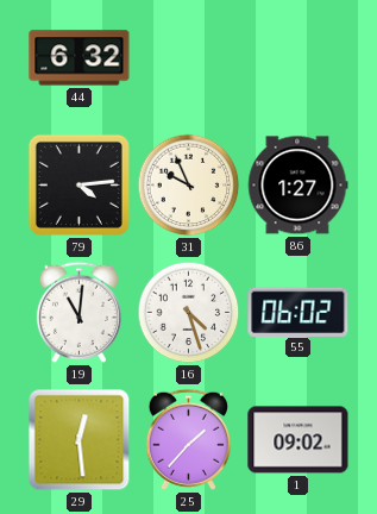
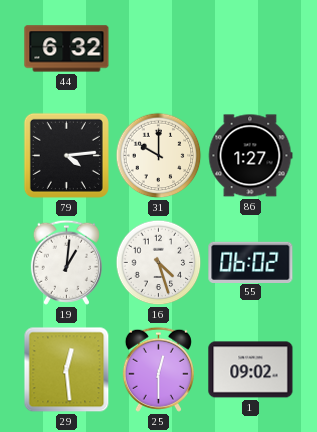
31: 9:56 -> 10:00
19: 11:01 -> 1:01
25: 1:37 -> 12:30
